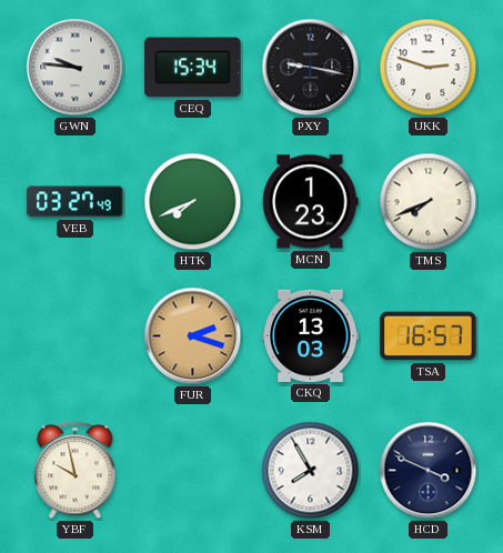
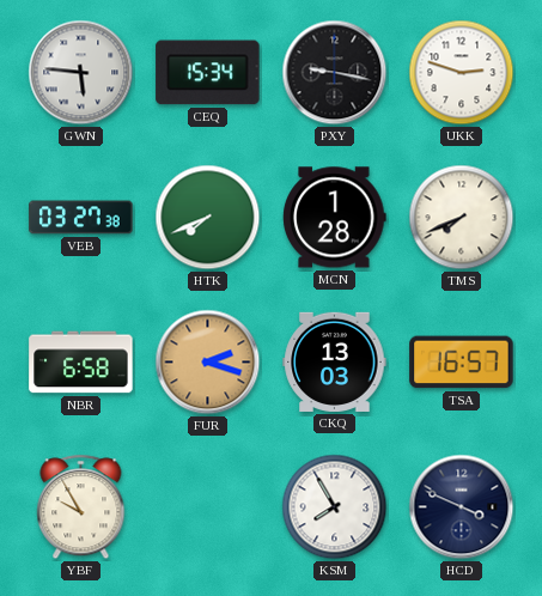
GWN: 9:46 -> 5:46
VEB: 03:27:49 -> 03:27:38
MCN: 1:23 -> 1:28
NBR: none -> 6:58
YBF: 9:58 -> 9:55
